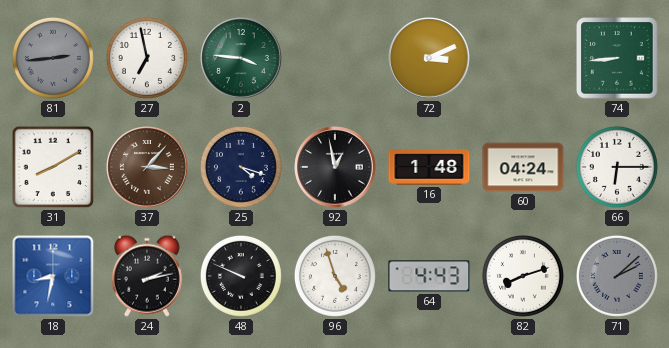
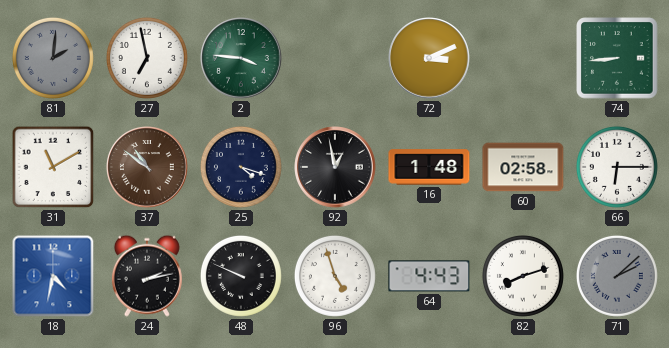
81: 2:44 -> 2:01
31: 8:10 -> 11:10
37: 3:07 -> 10:51
60: 04:24 -> 02:58
18: 8:32 -> 4:32
